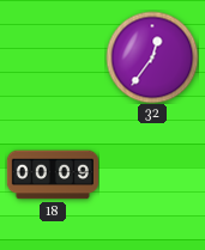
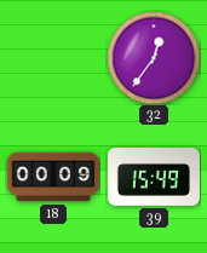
39: none -> 15:49
